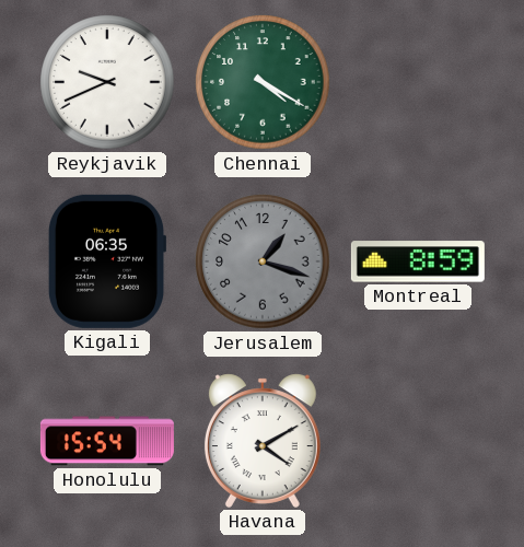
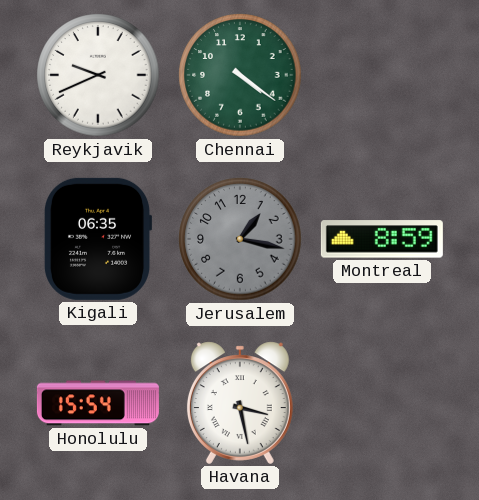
Chennai: 4:20 -> 4:21
Jerusalem: 1:18 -> 1:17
Havana: 4:10 -> 3:28
